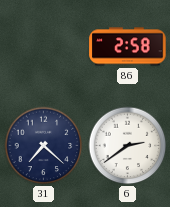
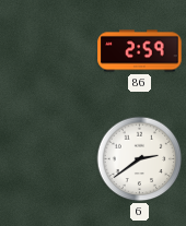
86: 2:58 -> 2:59
31: 7:22 -> none
